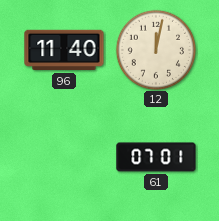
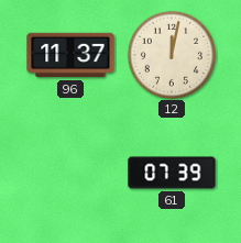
96: 11:40 -> 11:37
61: 07:01 -> 07:39
